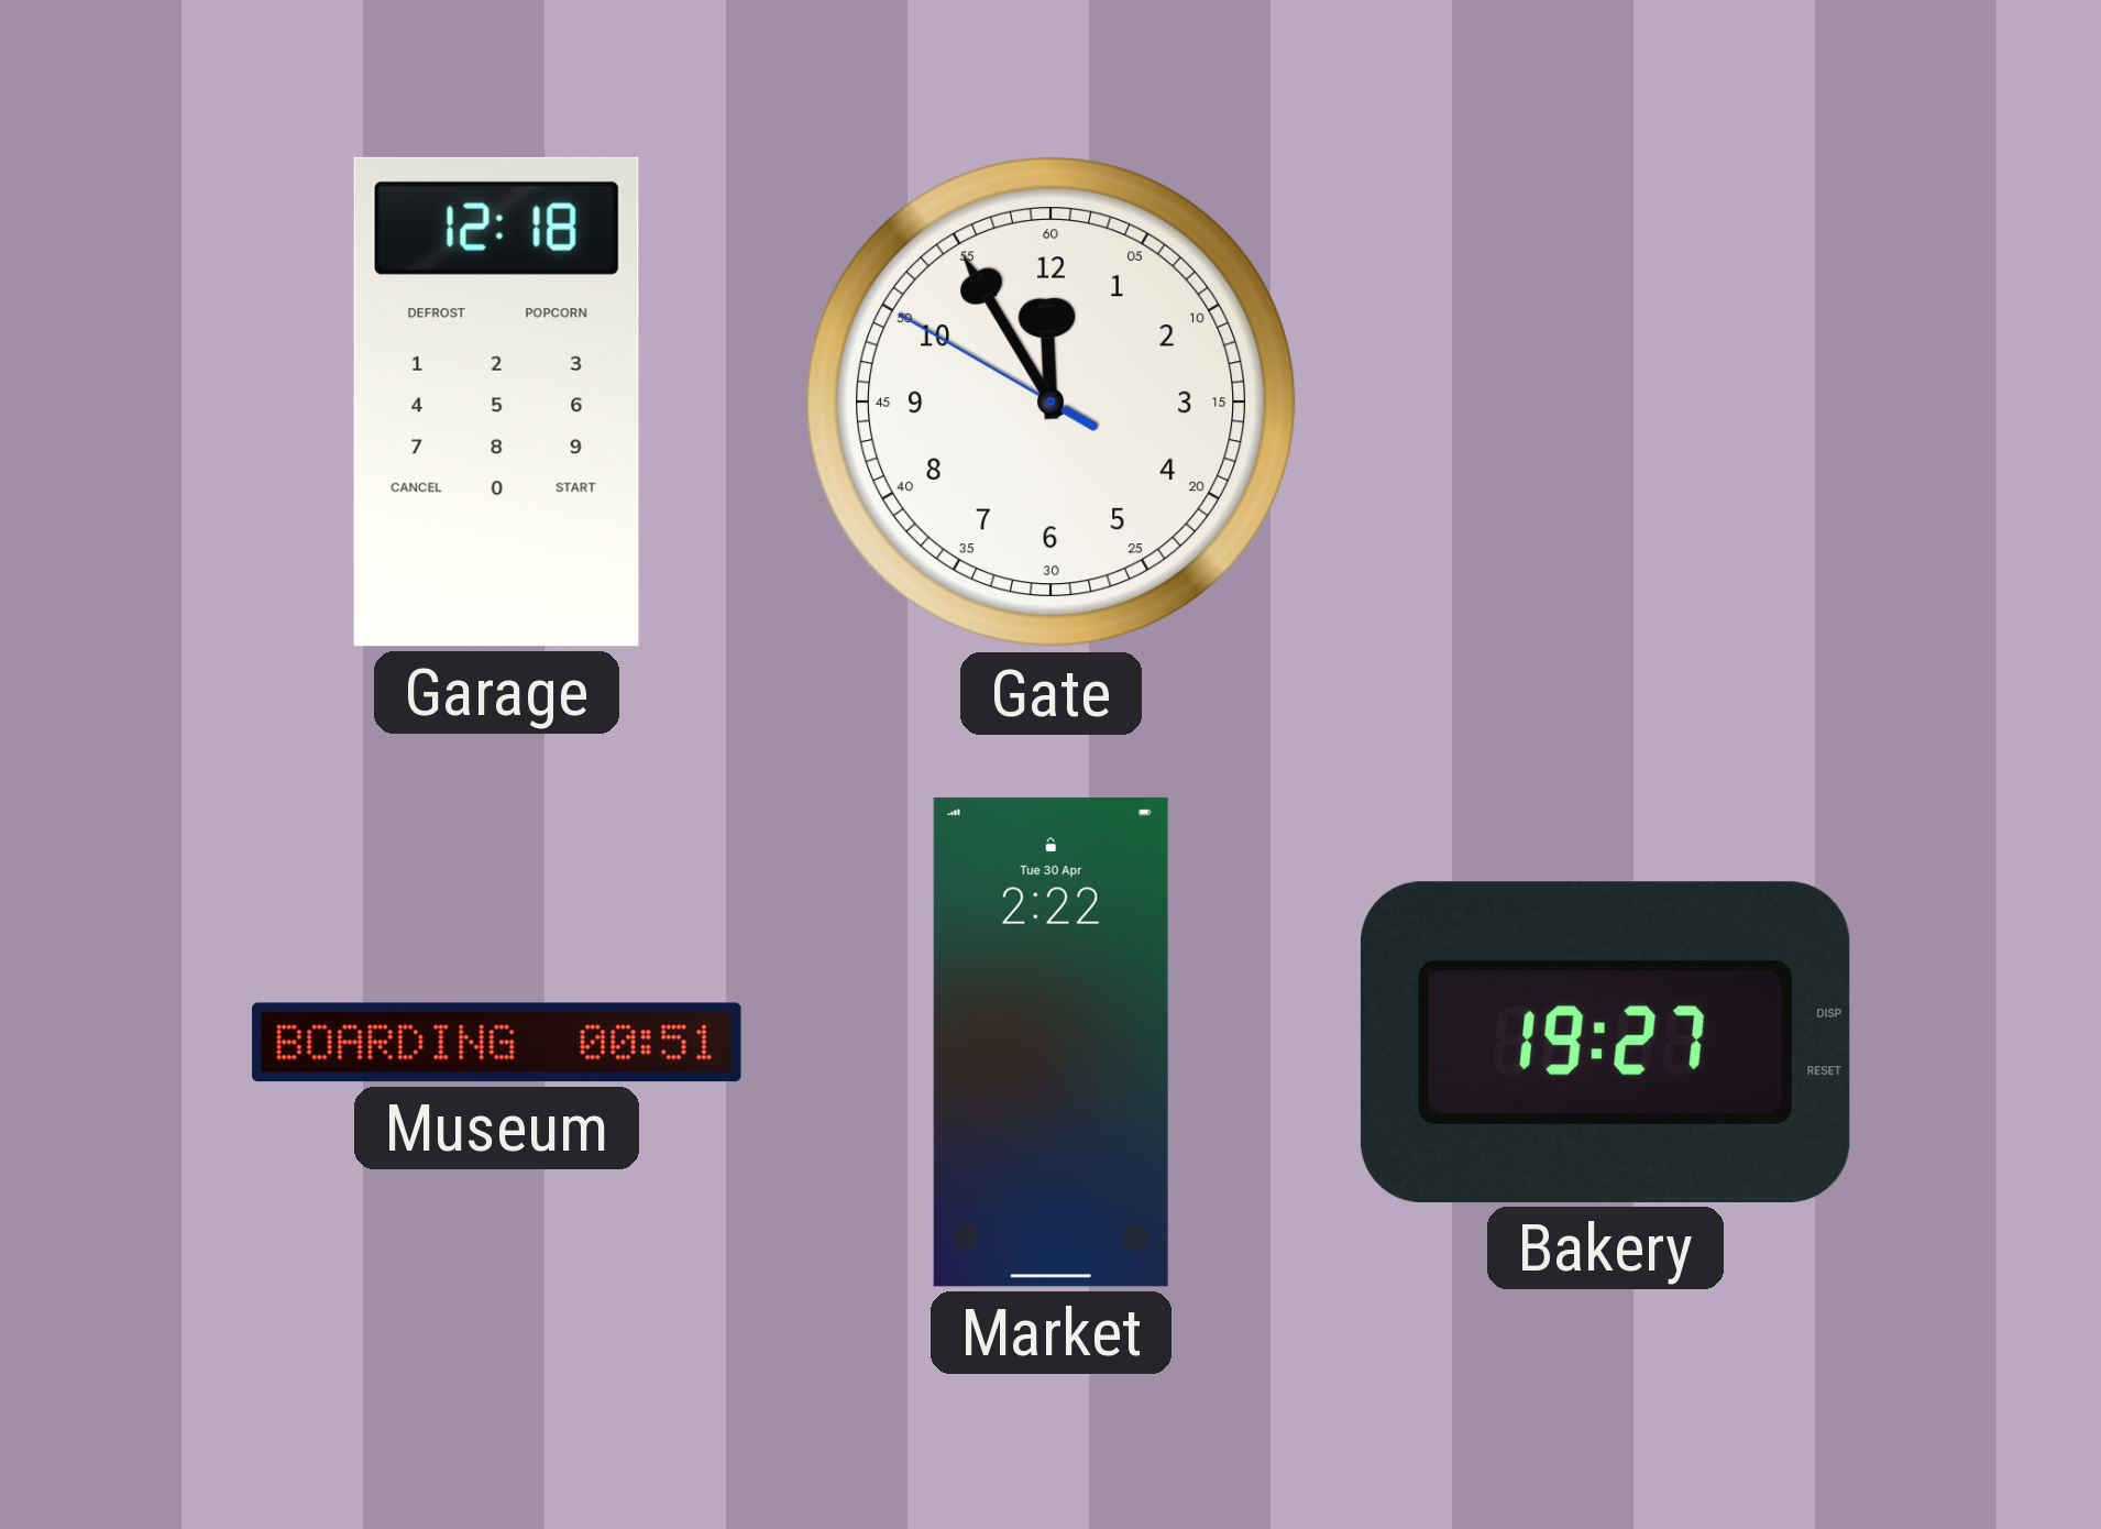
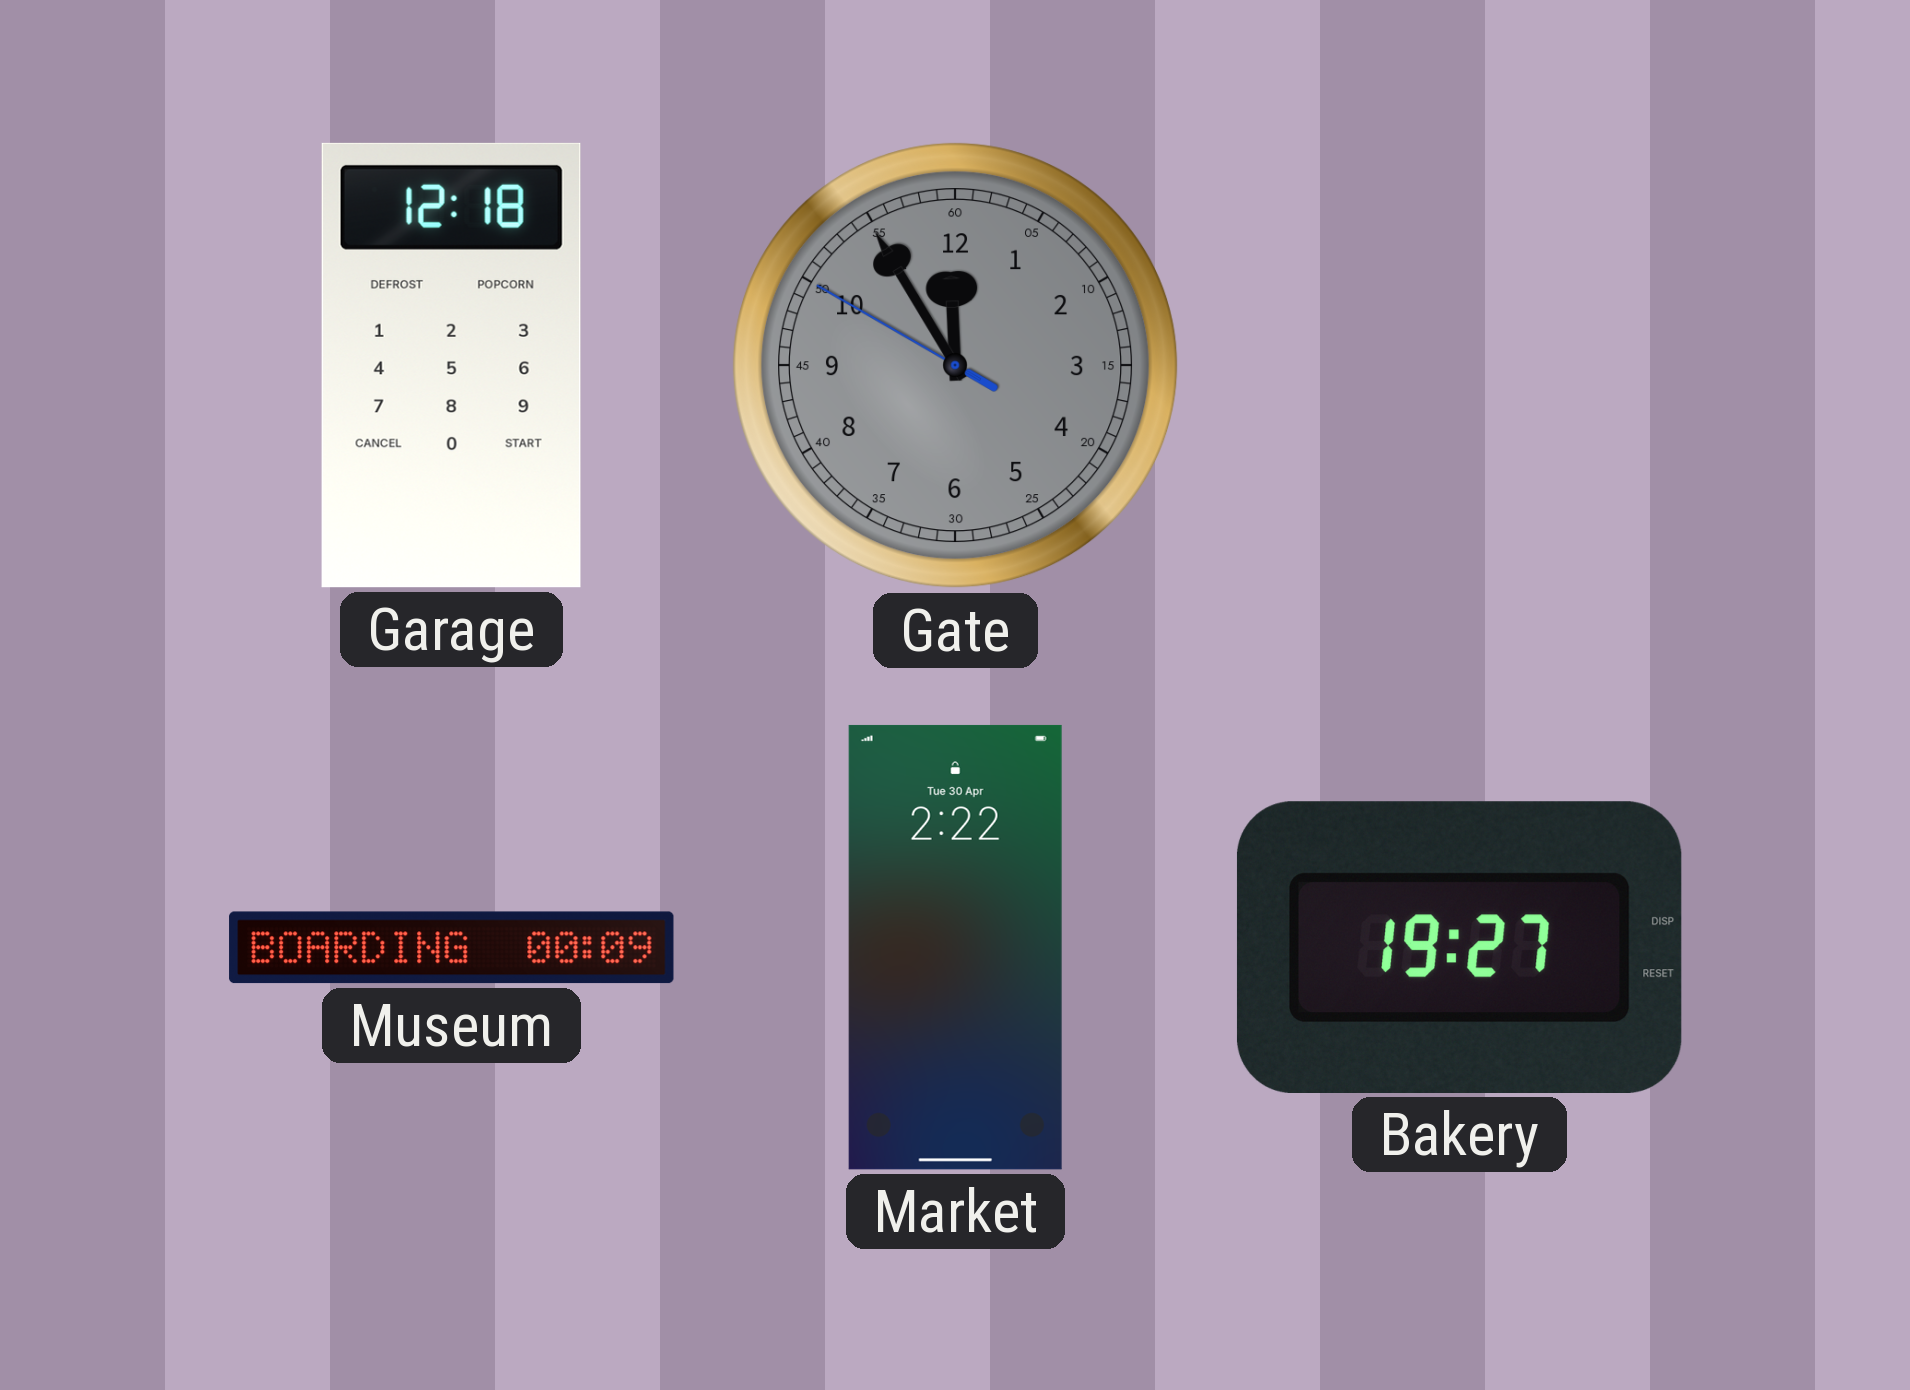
Gate dial: white -> grey
Museum: 00:51 -> 00:09
